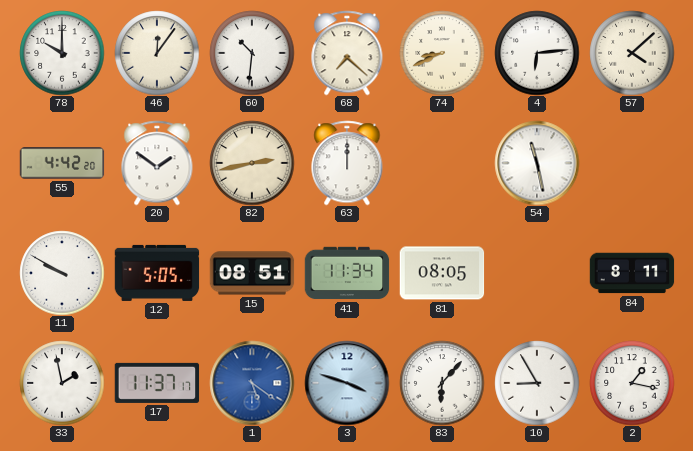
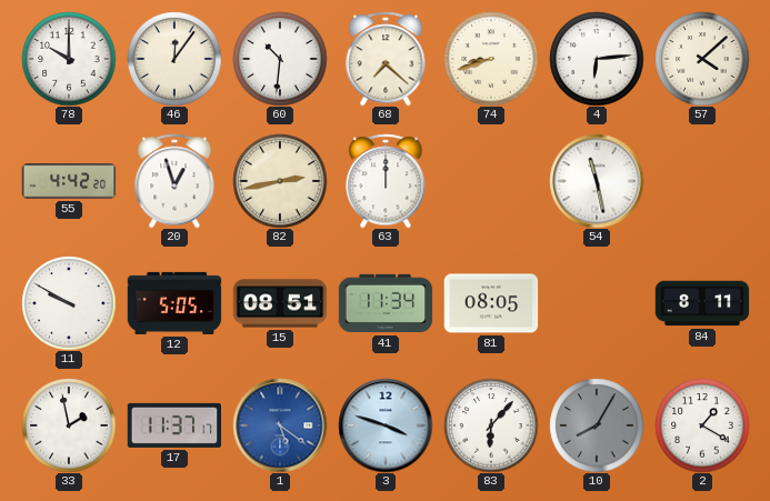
74: 8:41 -> 8:42
20: 1:51 -> 12:57
10: 8:55 -> 8:05
10 dial: white -> grey
2: 1:17 -> 1:20
